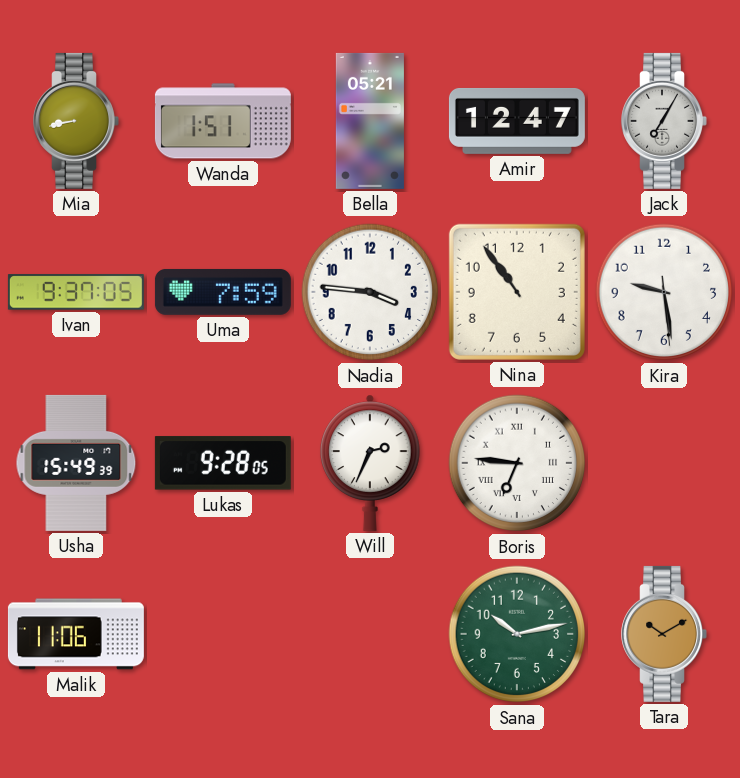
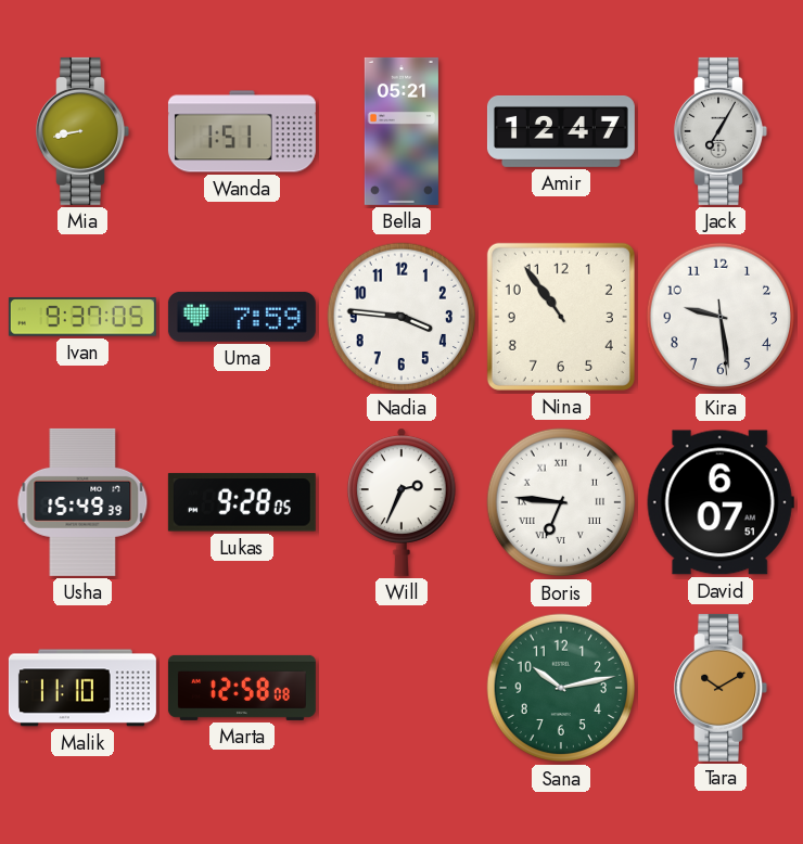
David: none -> 6:07
Malik: 11:06 -> 11:10
Marta: none -> 12:58
